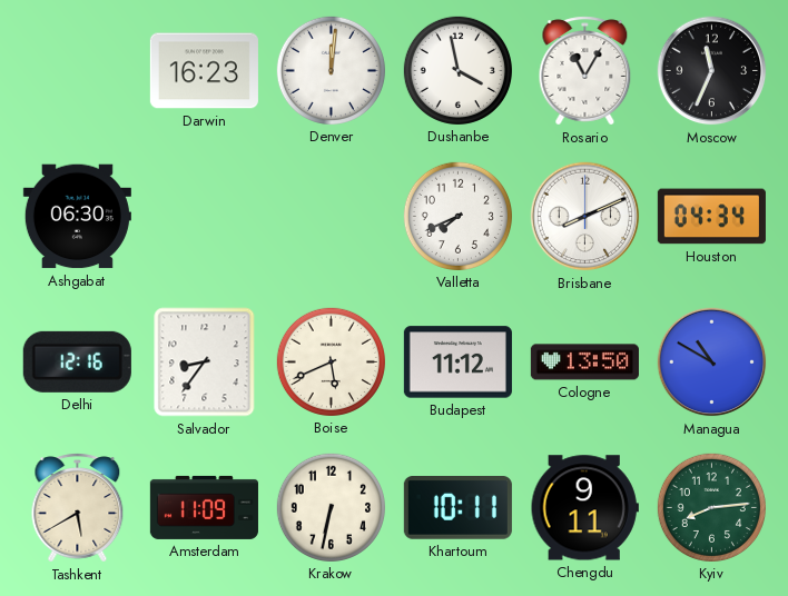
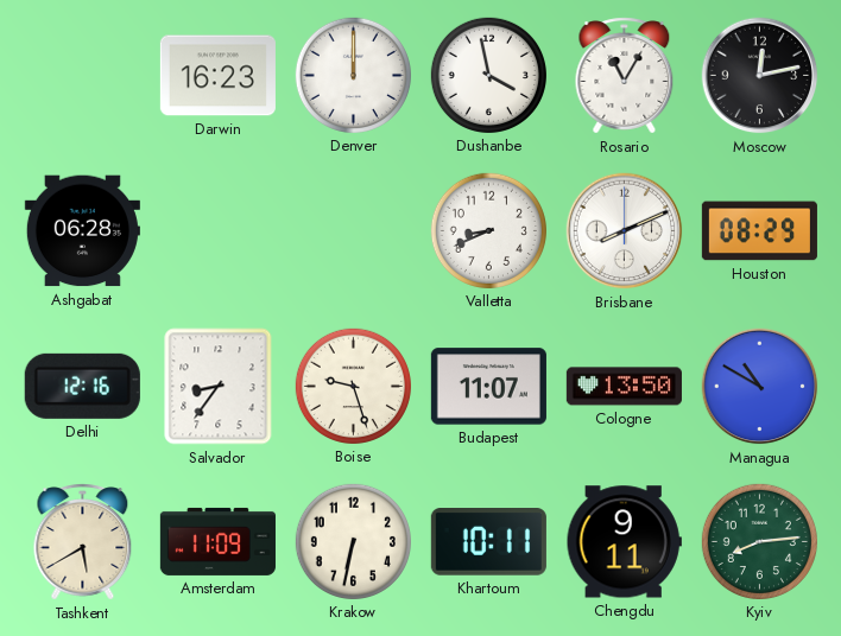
Denver: 12:01 -> 12:00
Moscow: 11:34 -> 12:13
Ashgabat: 06:30 -> 06:28
Valletta: 7:41 -> 8:41
Houston: 04:34 -> 08:29
Boise: 5:41 -> 9:27
Budapest: 11:12 -> 11:07
